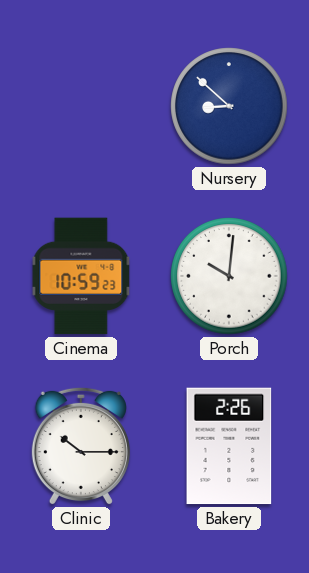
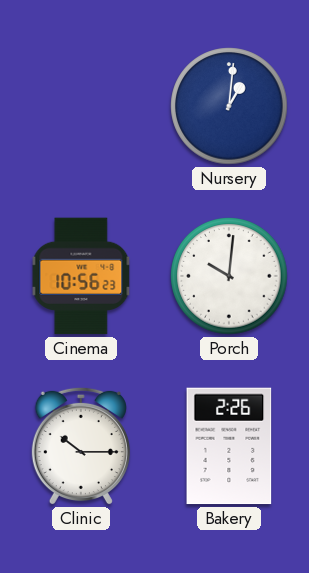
Nursery: 8:52 -> 1:01
Cinema: 10:59 -> 10:56
